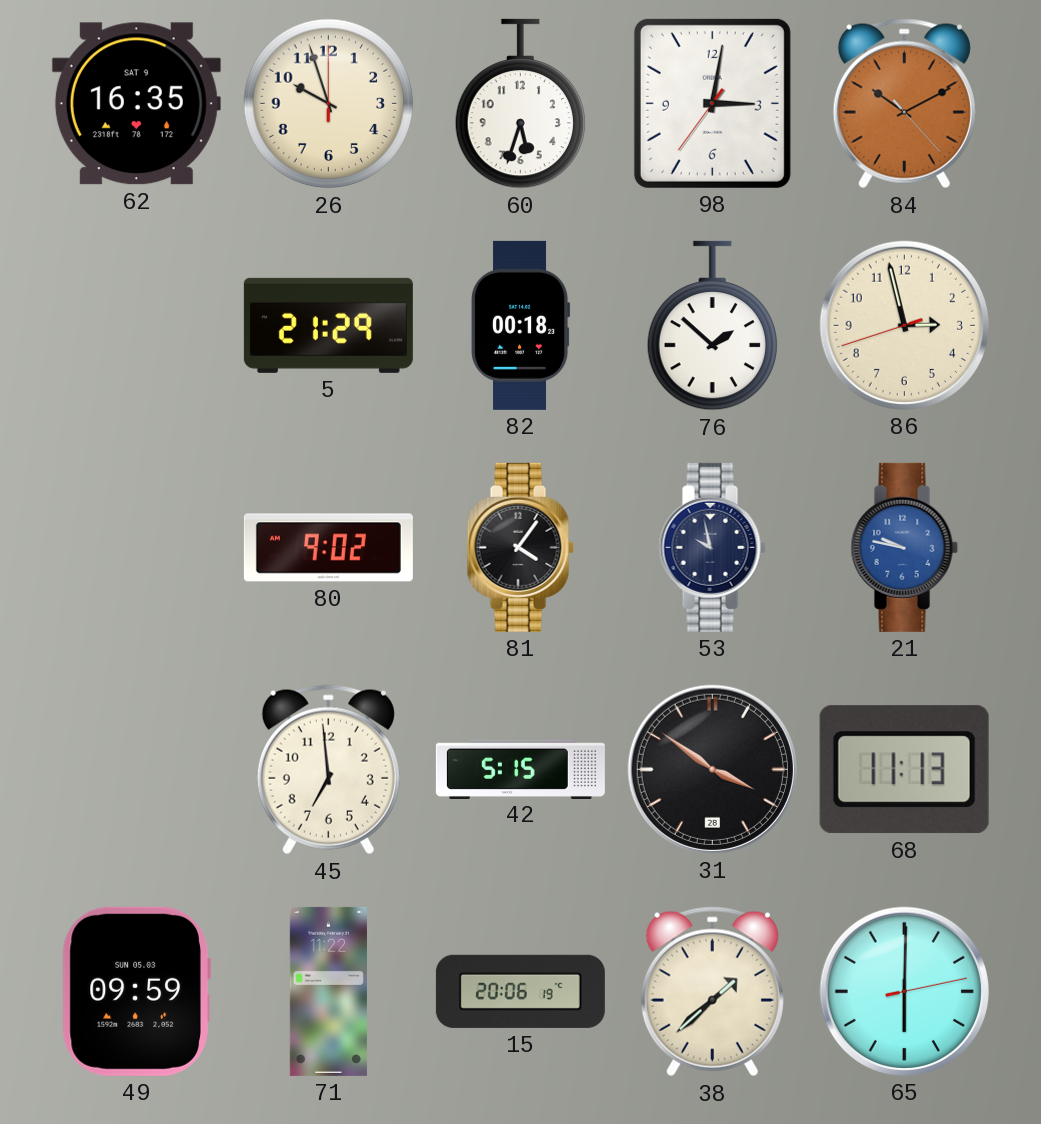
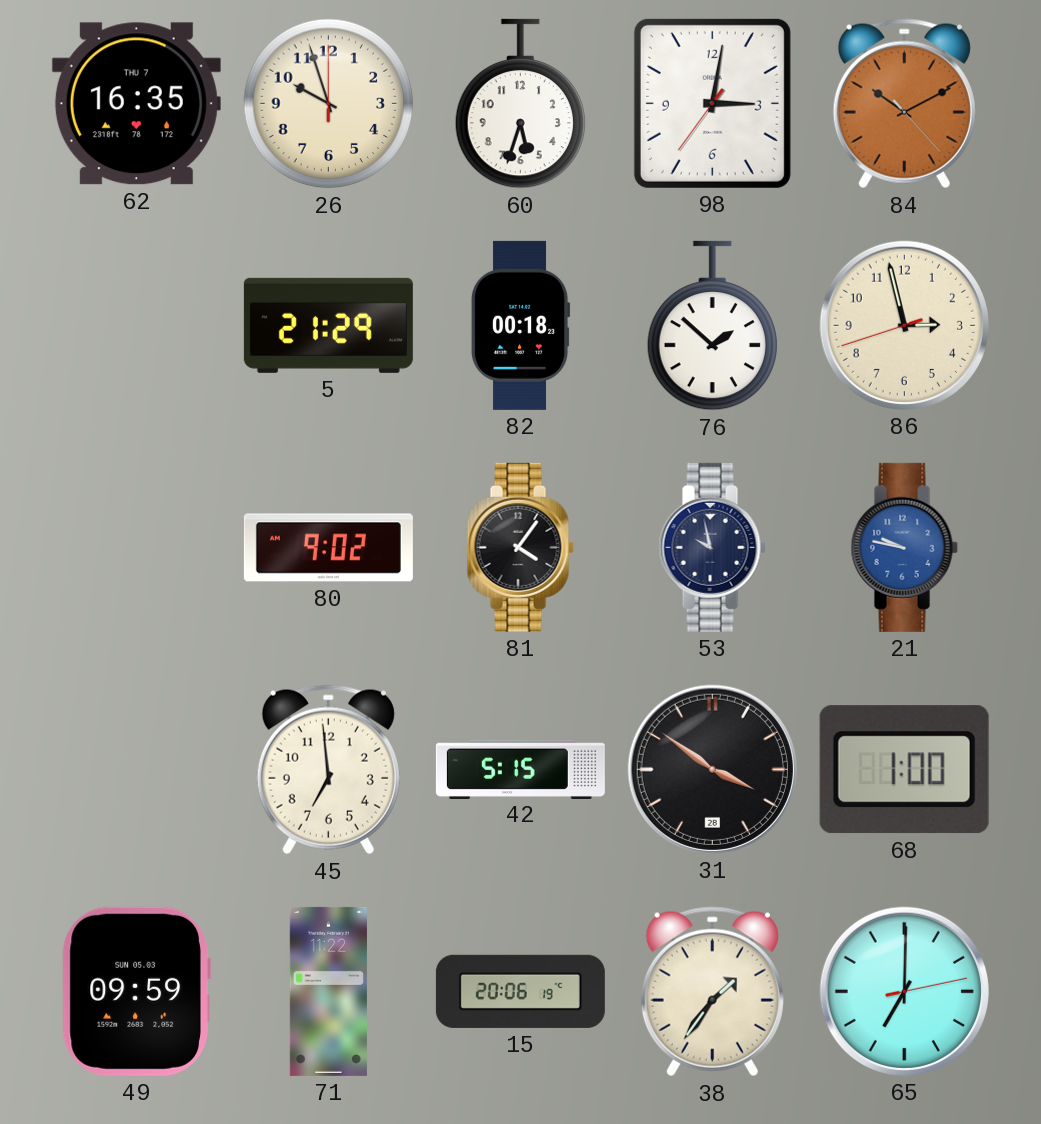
62 date: SAT 9 -> THU 7
68: 11:13 -> 1:00
38: 1:38 -> 1:36
65: 6:00 -> 7:00
